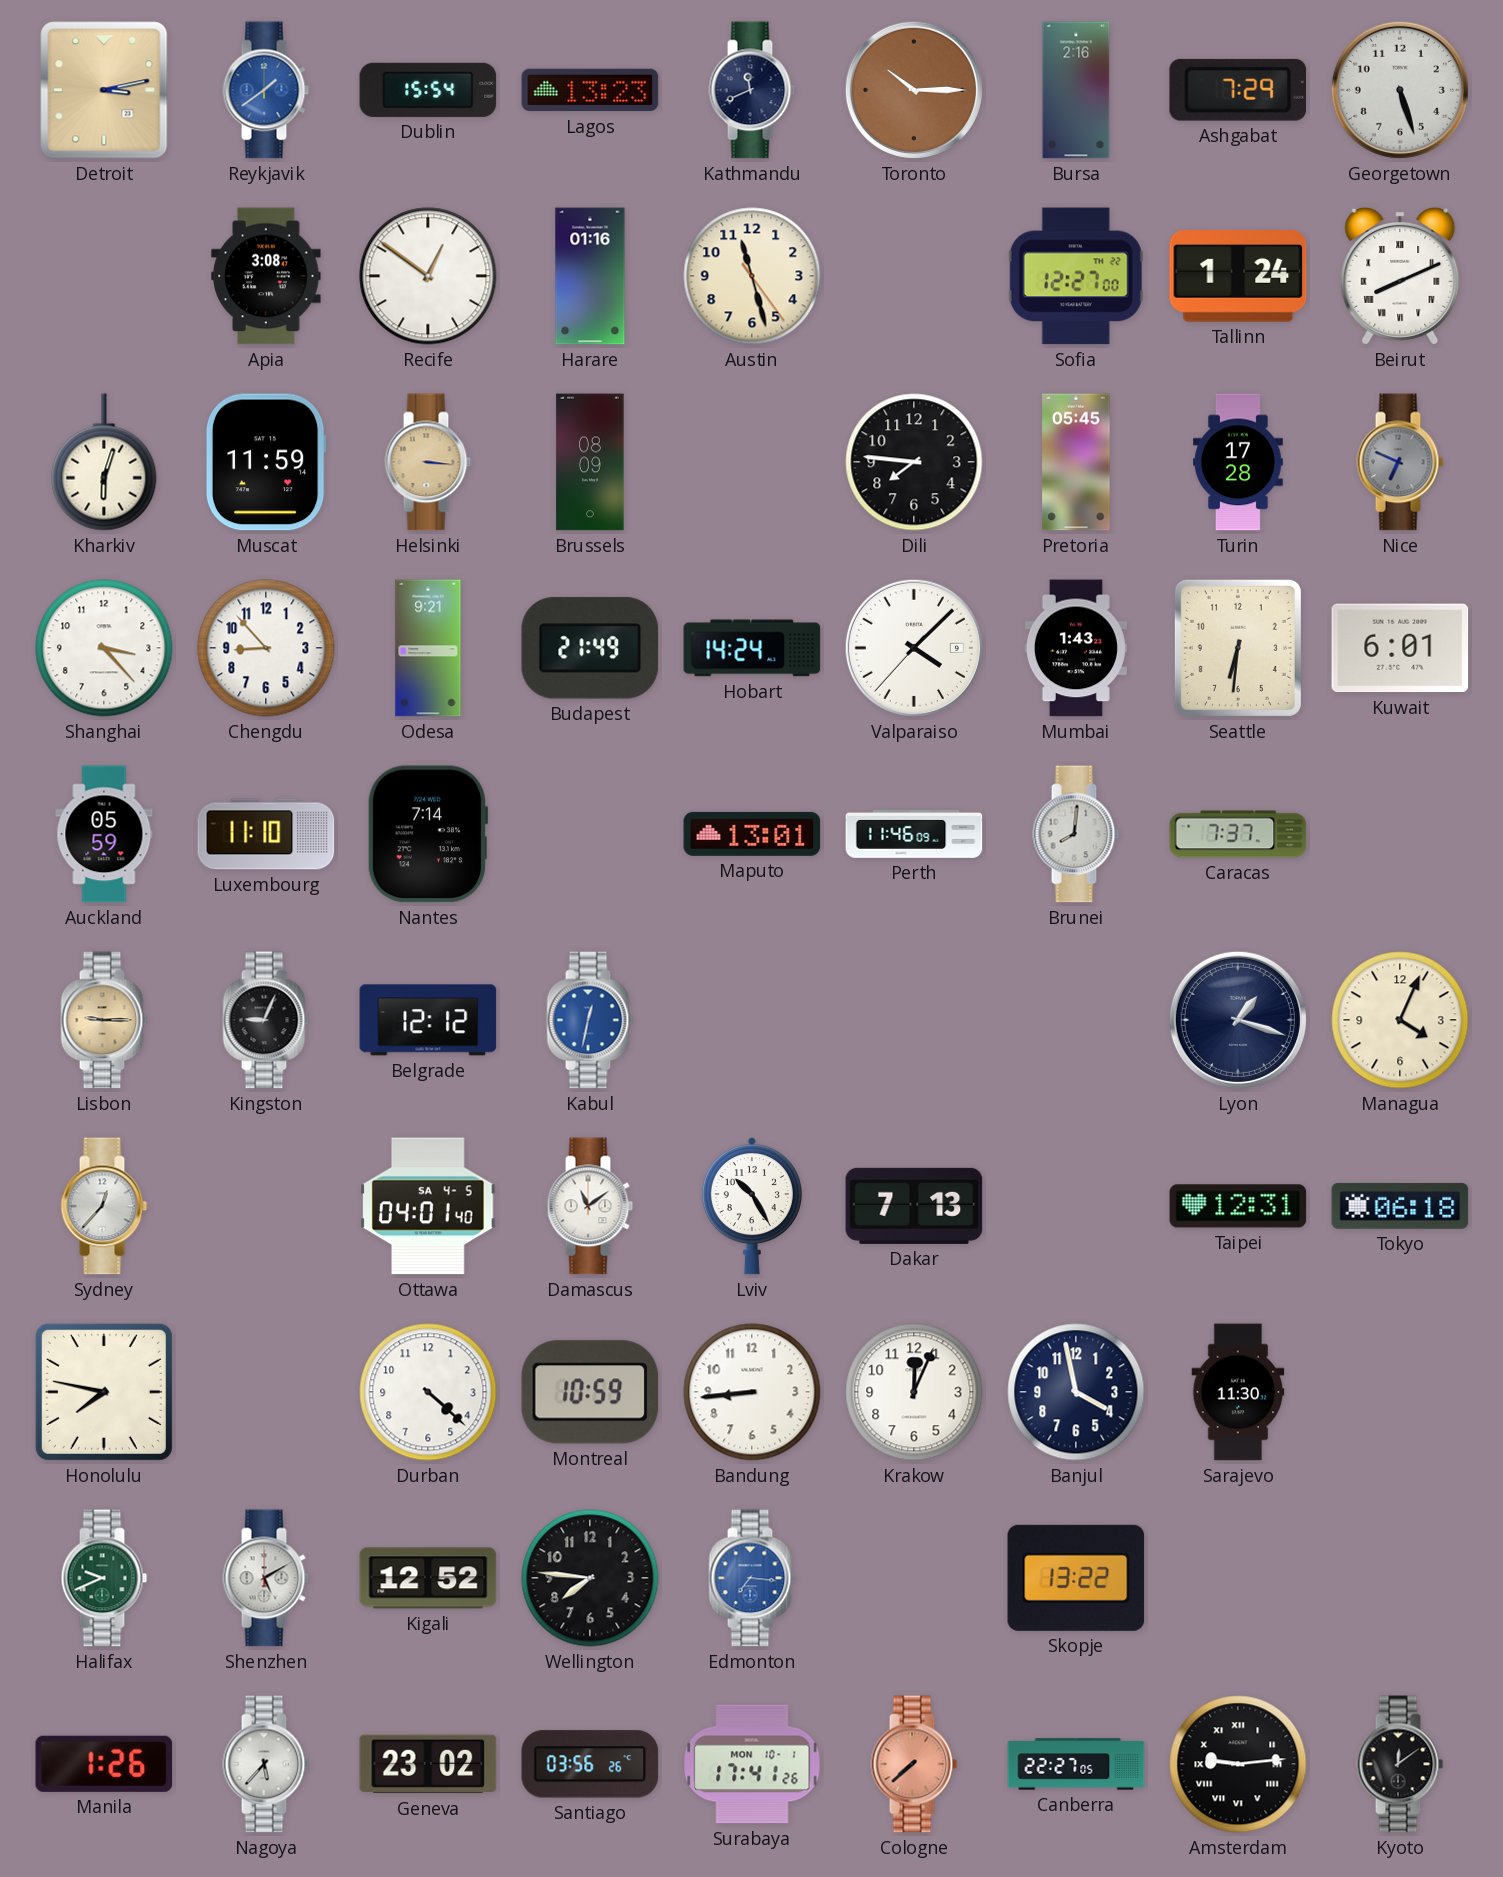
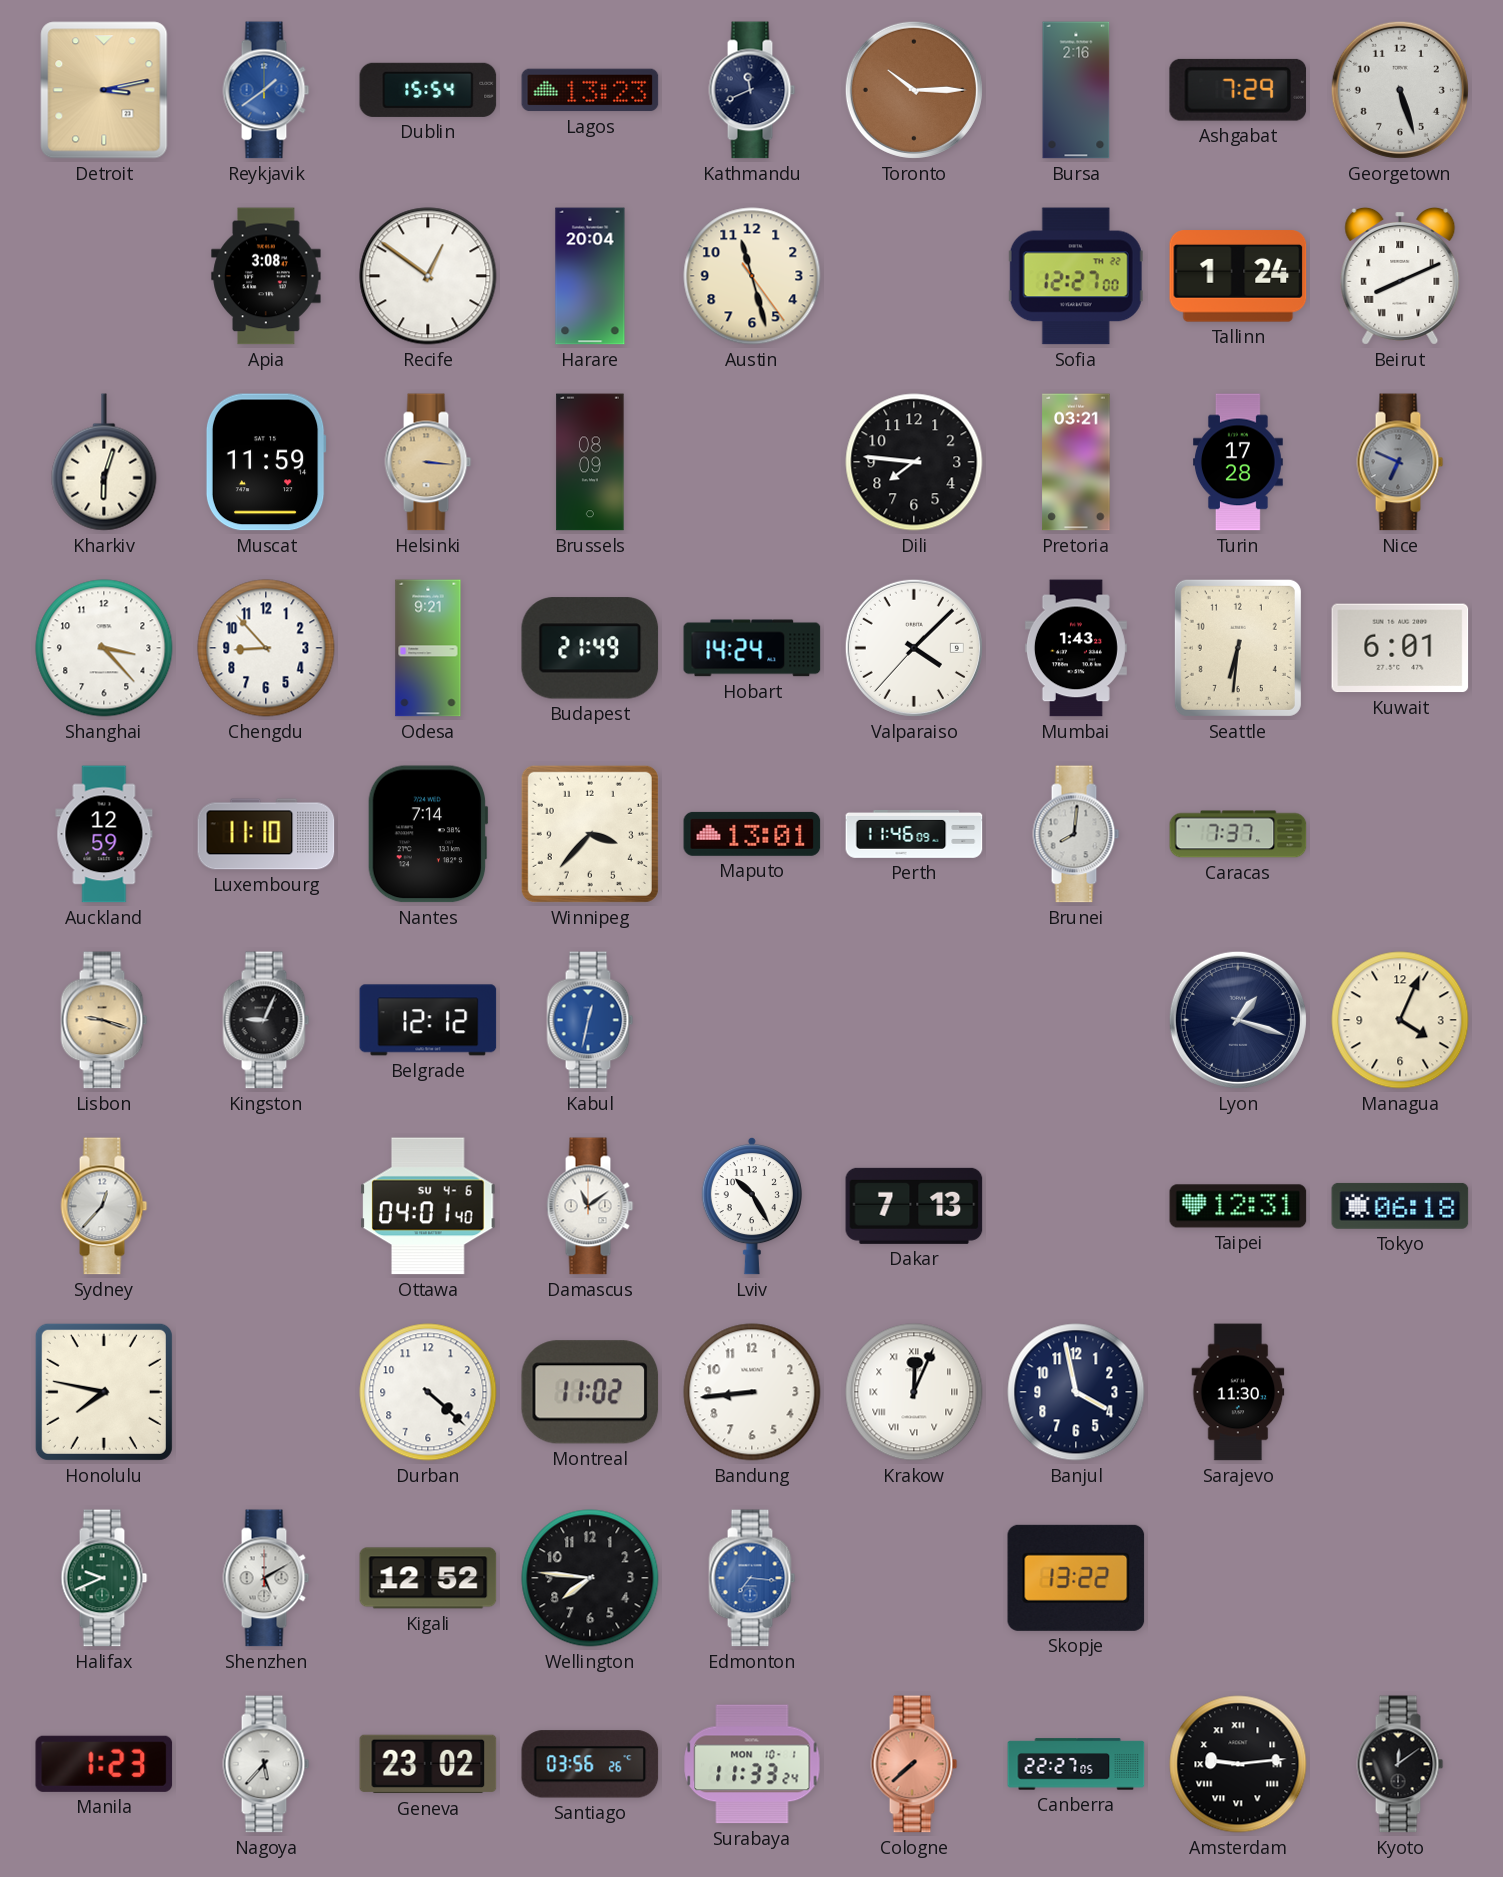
Harare: 01:16 -> 20:04
Pretoria: 05:45 -> 03:21
Auckland: 05:59 -> 12:59
Winnipeg: none -> 3:37
Lisbon: 9:15 -> 9:18
Ottawa date: SA 4-5 -> SU 4-6
Montreal: 10:59 -> 11:02
Krakow numerals: Arabic -> Roman
Manila: 1:26 -> 1:23
Surabaya: 17:41 -> 11:33
